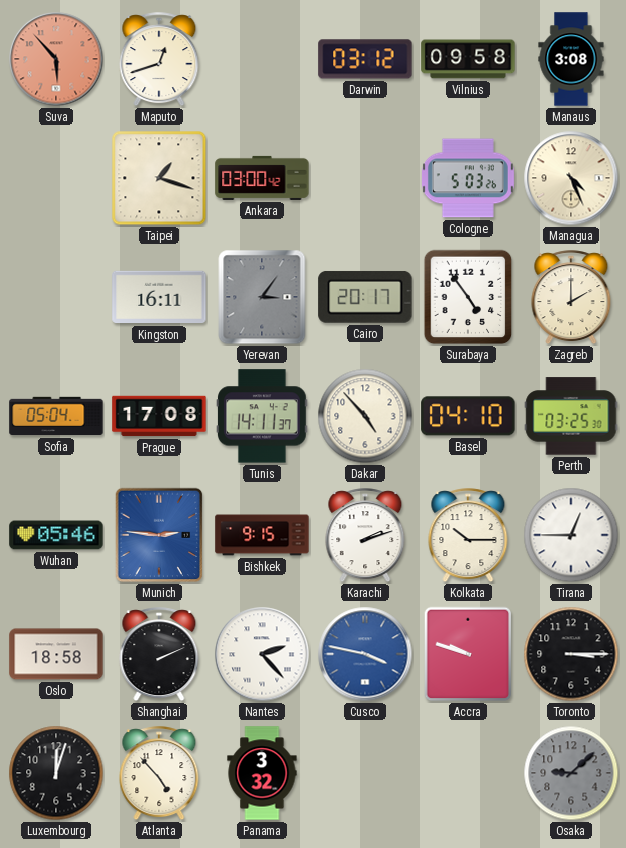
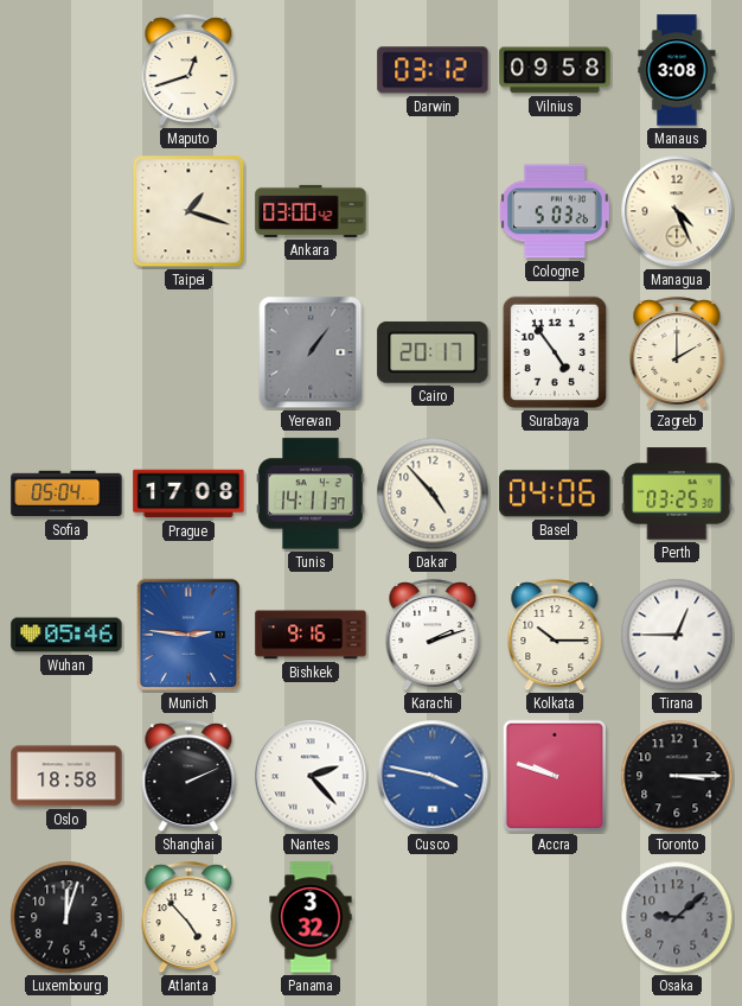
Suva: 5:53 -> none
Kingston: 16:11 -> none
Yerevan: 3:06 -> 1:06
Basel: 04:10 -> 04:06
Bishkek: 9:15 -> 9:16
